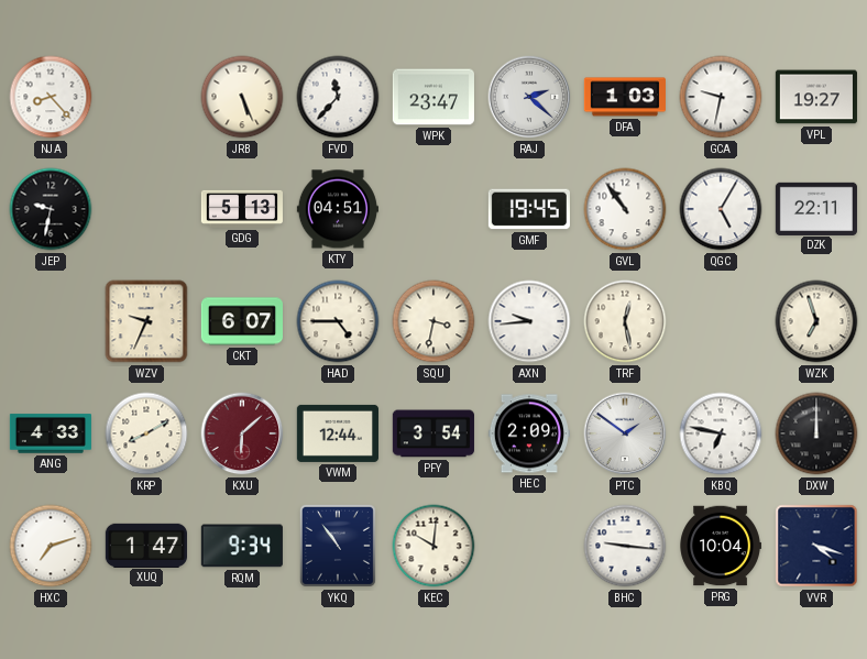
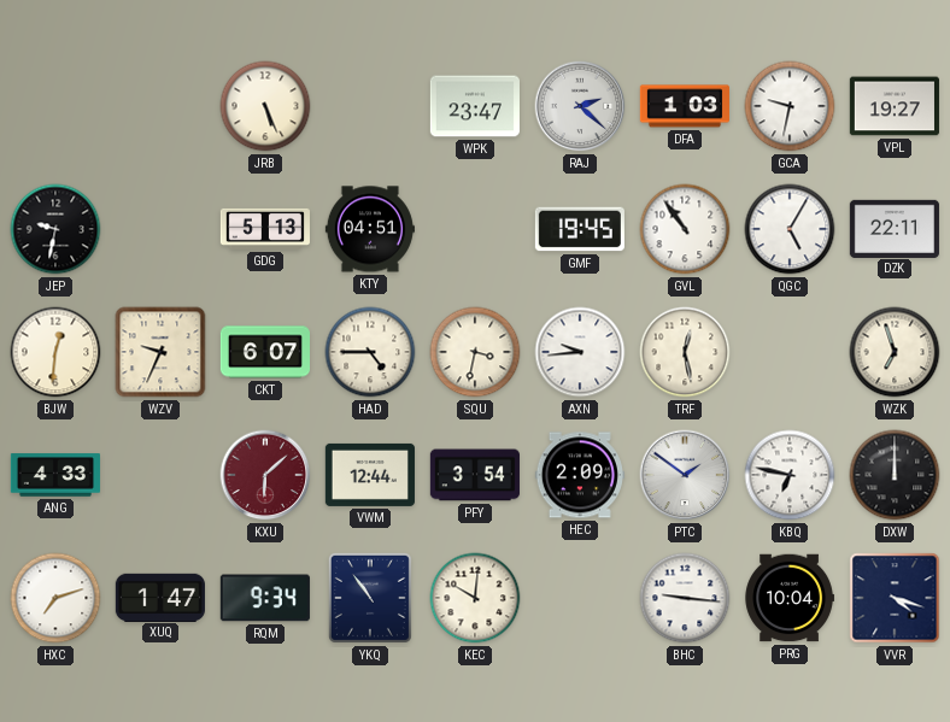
NJA: 8:23 -> none
FVD: 11:37 -> none
BJW: none -> 12:31
KRP: 8:10 -> none
